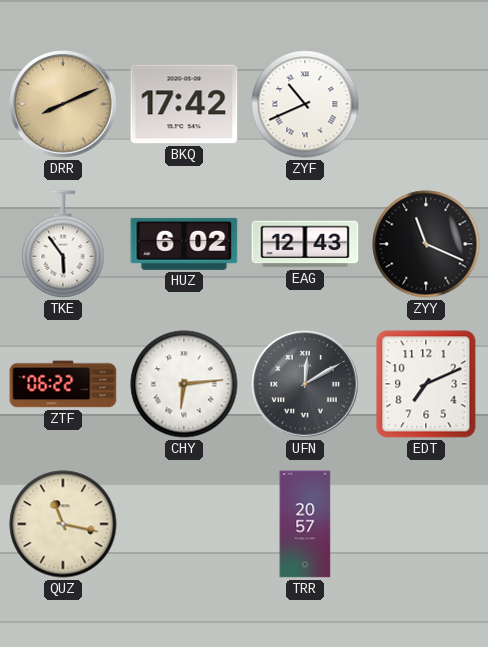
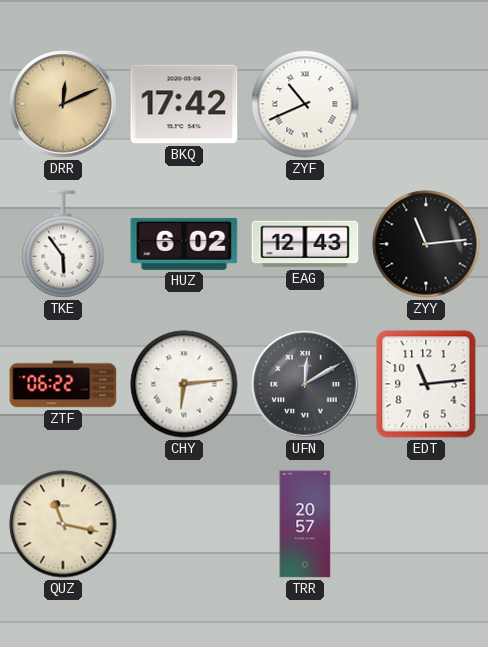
DRR: 8:11 -> 12:11
ZYY: 11:19 -> 11:14
EDT: 7:11 -> 11:14
